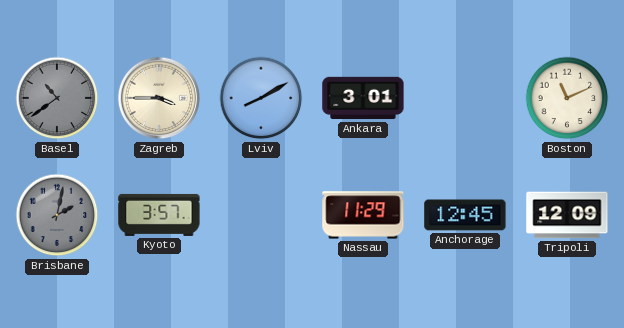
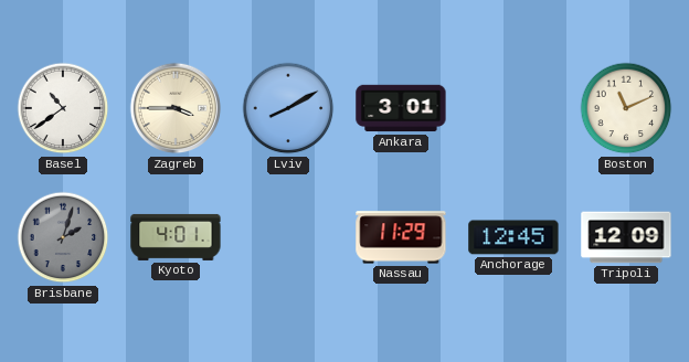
Basel dial: grey -> white
Brisbane: 2:02 -> 2:03
Kyoto: 3:57 -> 4:01
